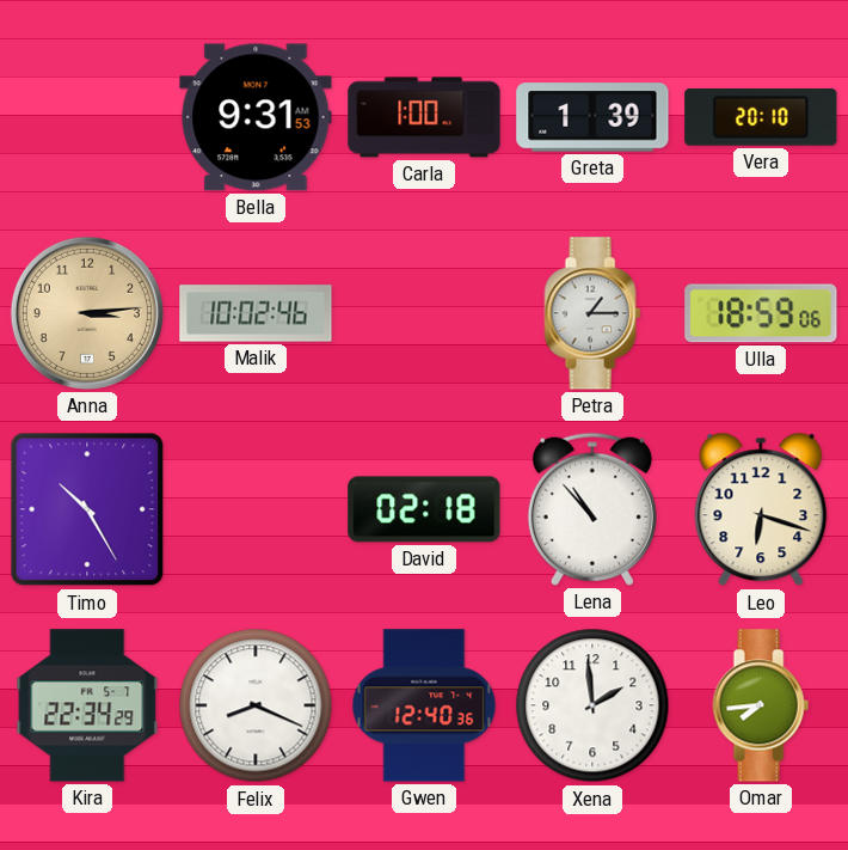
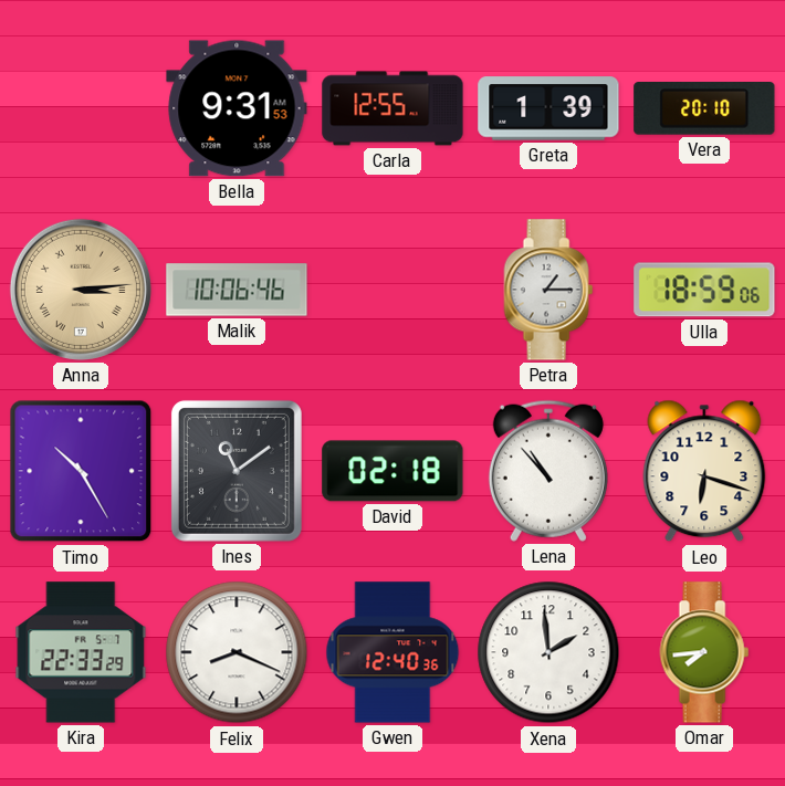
Carla: 1:00 -> 12:55
Anna numerals: Arabic -> Roman
Malik: 10:02 -> 10:06
Ines: none -> 11:09
Kira: 22:34 -> 22:33
